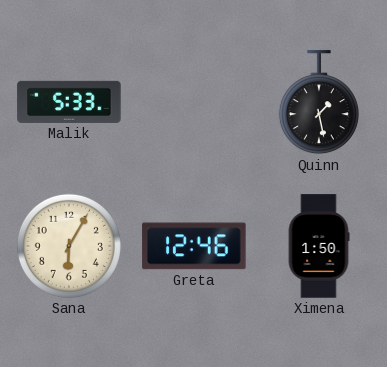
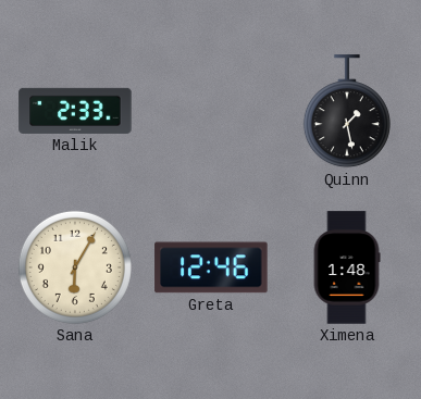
Malik: 5:33 -> 2:33
Ximena: 1:50 -> 1:48
